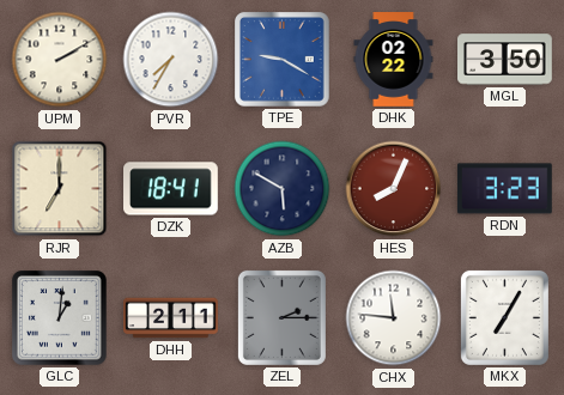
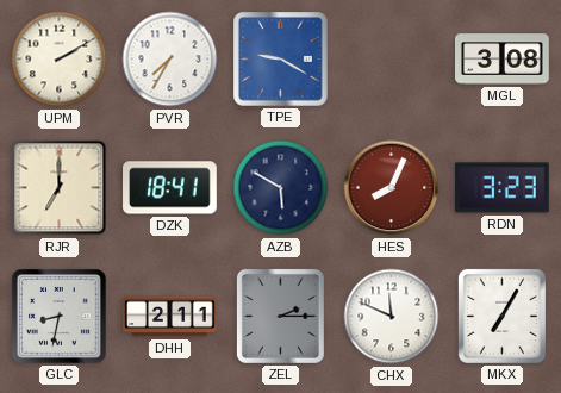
DHK: 02:22 -> none
MGL: 3:50 -> 3:08
GLC: 1:01 -> 8:32
CHX: 11:46 -> 11:49
